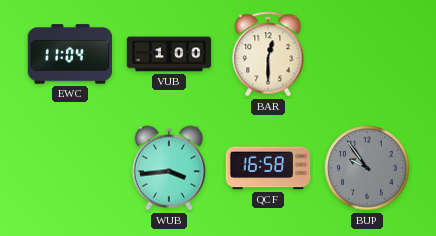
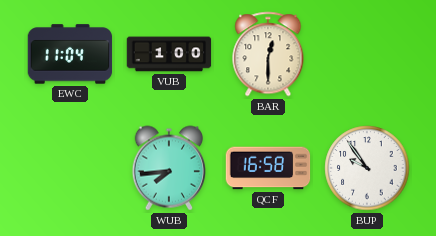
WUB: 3:44 -> 7:44
BUP dial: grey -> white
